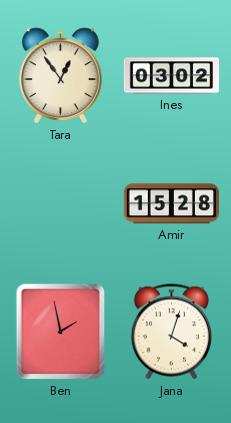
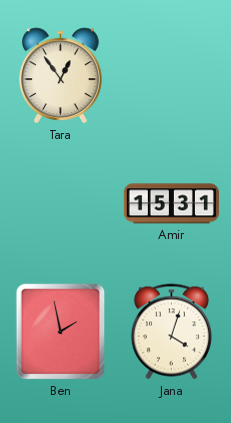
Ines: 03:02 -> none
Amir: 15:28 -> 15:31
